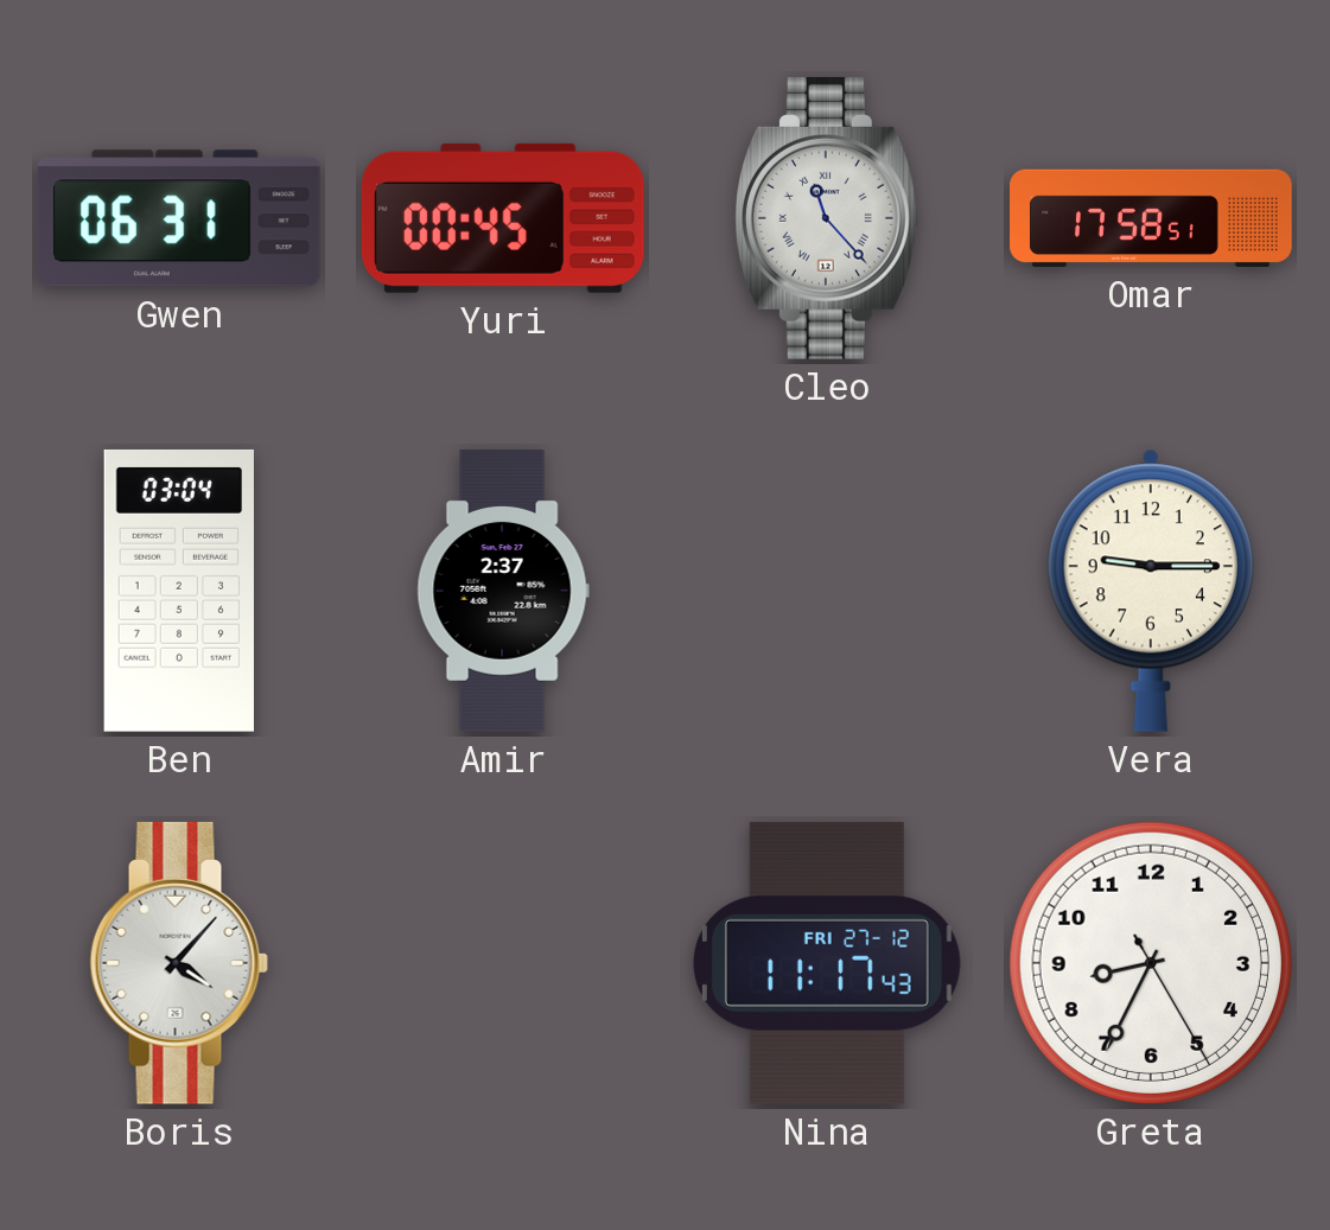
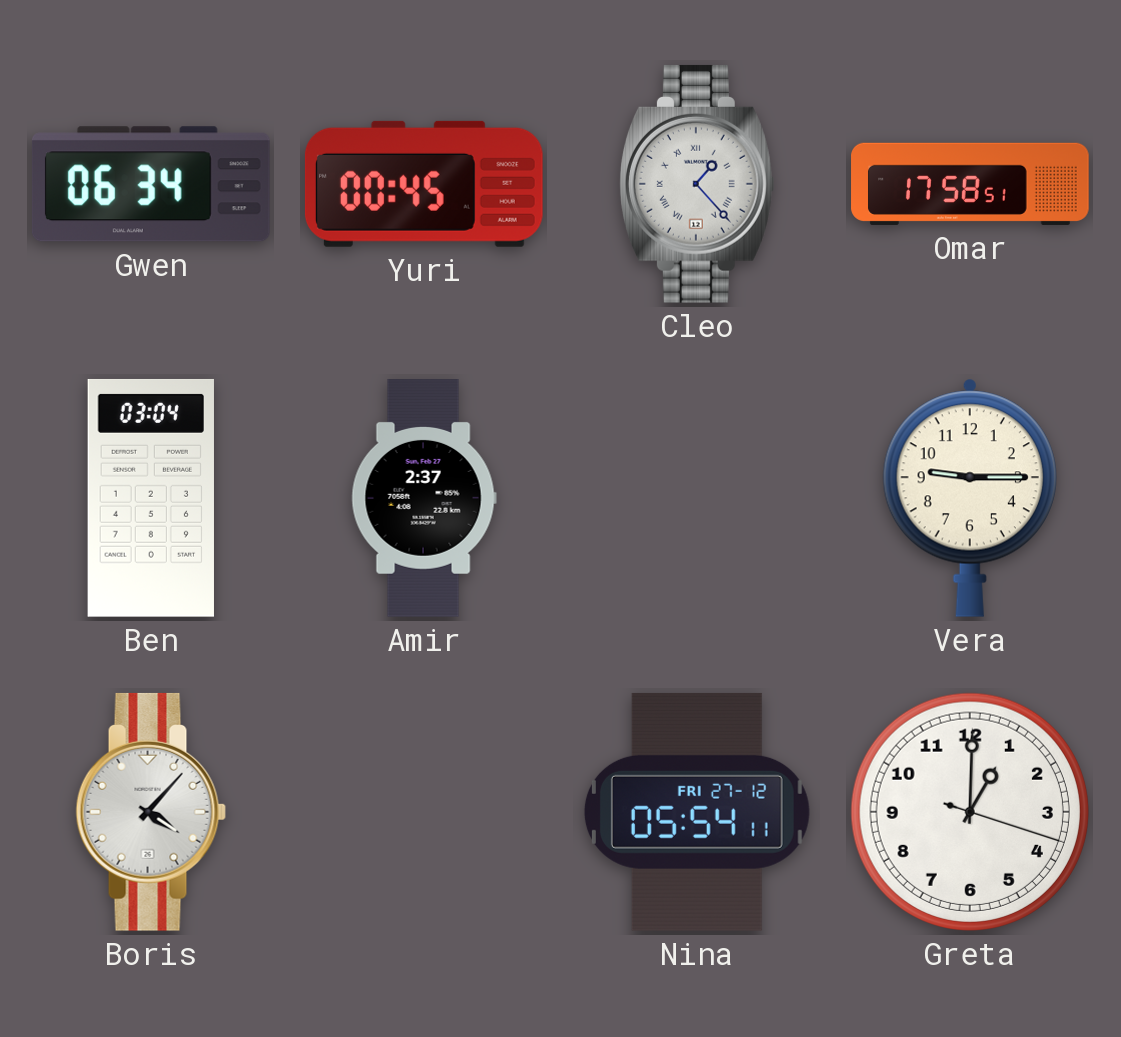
Gwen: 06:31 -> 06:34
Cleo: 11:23 -> 1:23
Nina: 11:17 -> 05:54
Greta: 8:34 -> 1:00
